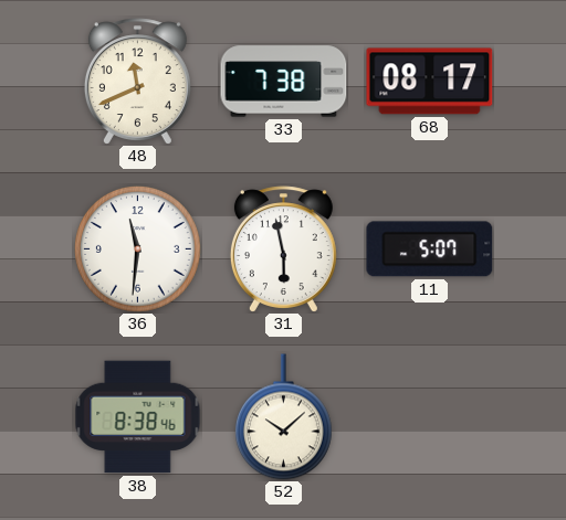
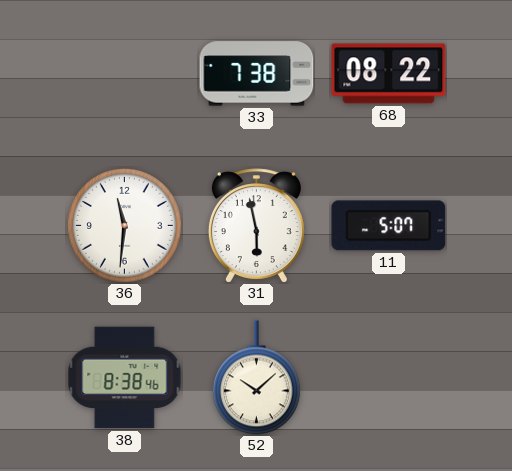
48: 11:41 -> none
68: 08:17 -> 08:22
